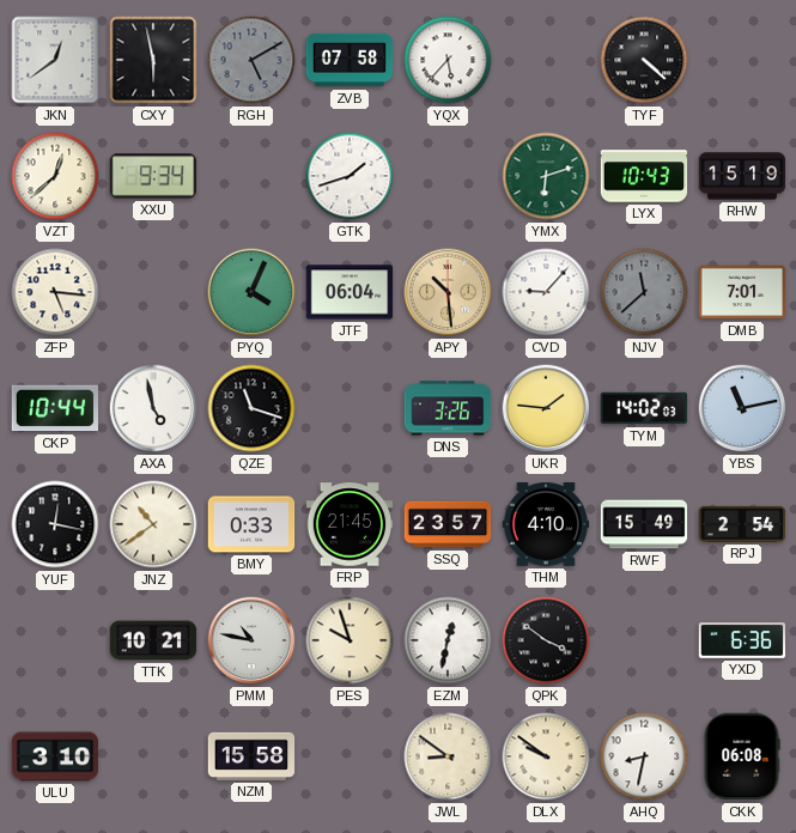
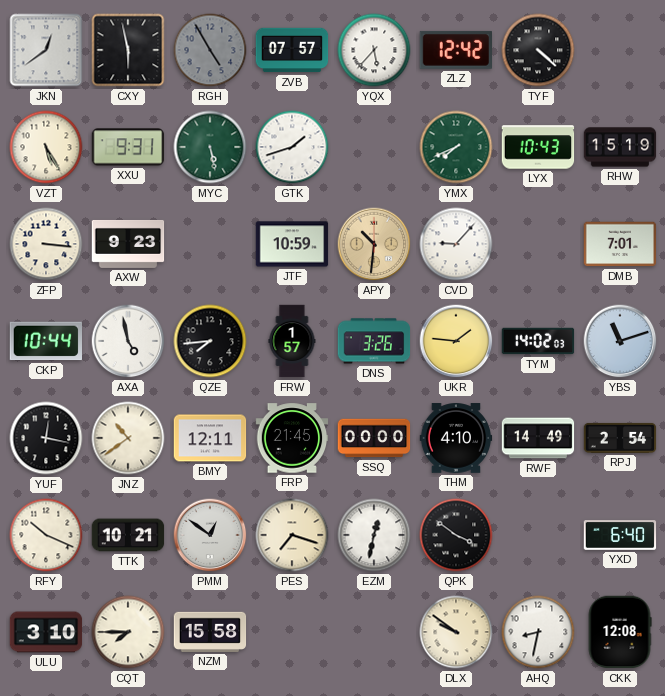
RGH: 5:10 -> 4:55
ZVB: 07:58 -> 07:57
ZLZ: none -> 12:42
VZT: 12:38 -> 5:25
XXU: 9:34 -> 9:31
MYC: none -> 5:28
YMX: 6:12 -> 7:41
ZFP: 5:16 -> 3:16
AXW: none -> 9:23
PYQ: 4:04 -> none
JTF: 06:04 -> 10:59
APY: 10:29 -> 10:31
NJV: 11:38 -> none
QZE: 11:18 -> 7:44
FRW: none -> 1:57
YBS: 11:13 -> 11:12
BMY: 0:33 -> 12:11
SSQ: 23:57 -> 00:00
RWF: 15:49 -> 14:49
RFY: none -> 10:19
PMM: 10:47 -> 12:51
PES: 9:57 -> 7:18
YXD: 6:36 -> 6:40
CQT: none -> 7:45
JWL: 8:51 -> none
CKK: 06:08 -> 12:08
